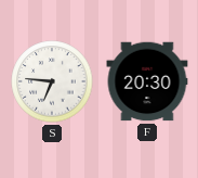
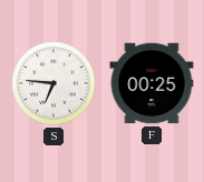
F: 20:30 -> 00:25
